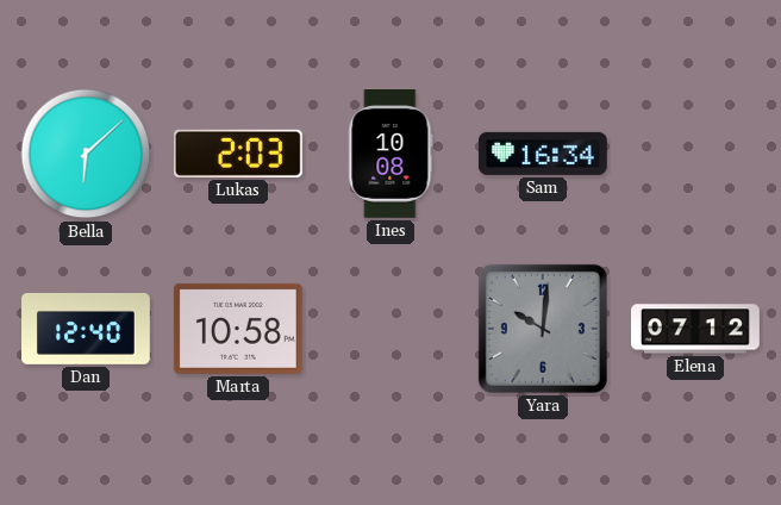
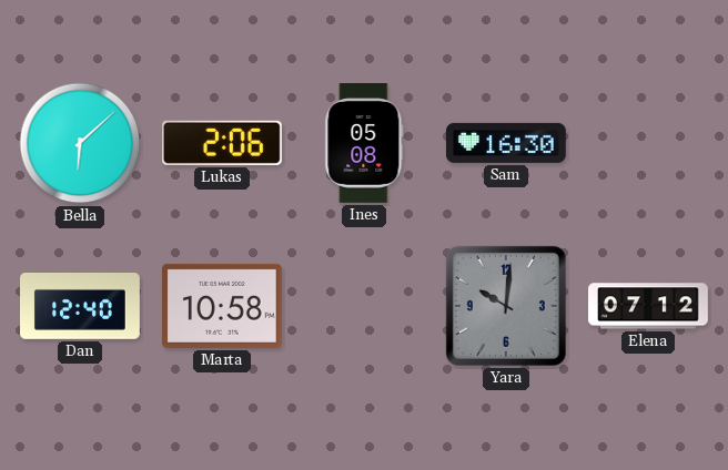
Lukas: 2:03 -> 2:06
Ines: 10:08 -> 05:08
Sam: 16:34 -> 16:30
